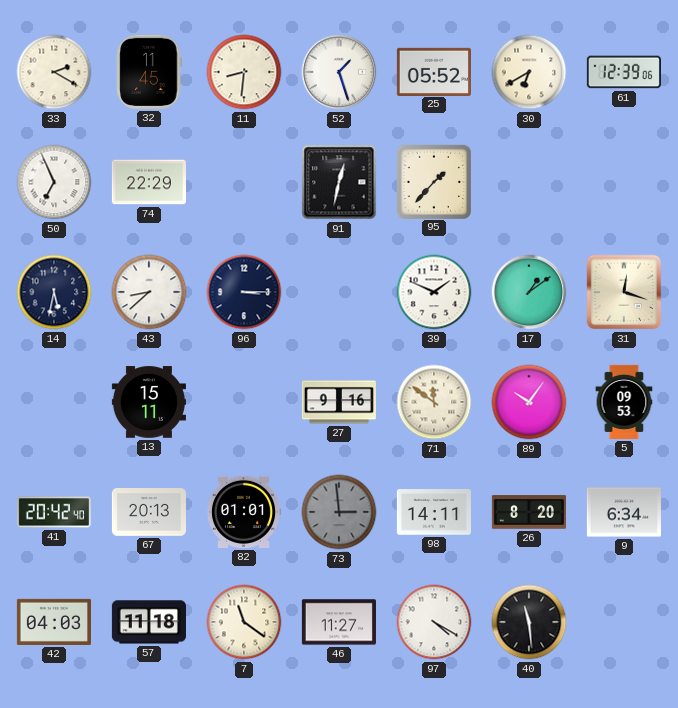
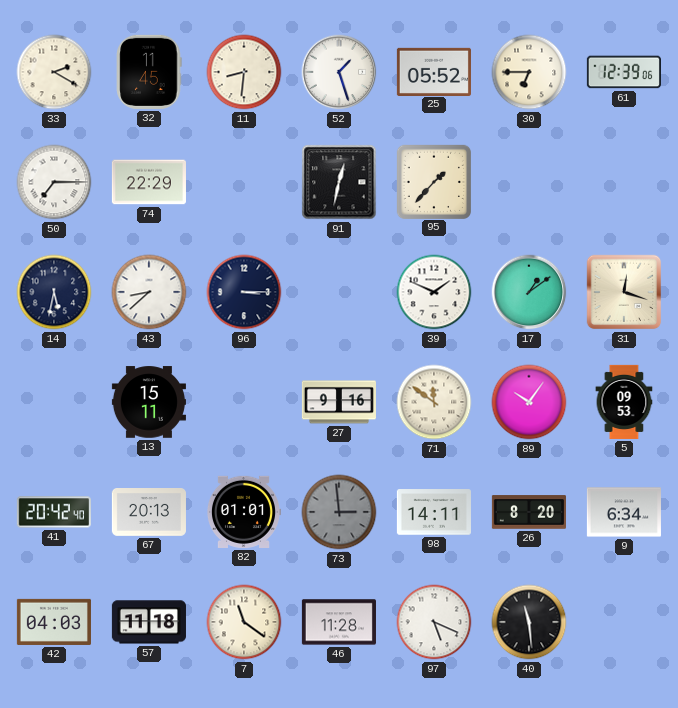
30: 6:40 -> 6:45
50: 6:56 -> 7:15
46: 11:27 -> 11:28
97: 4:20 -> 5:19
